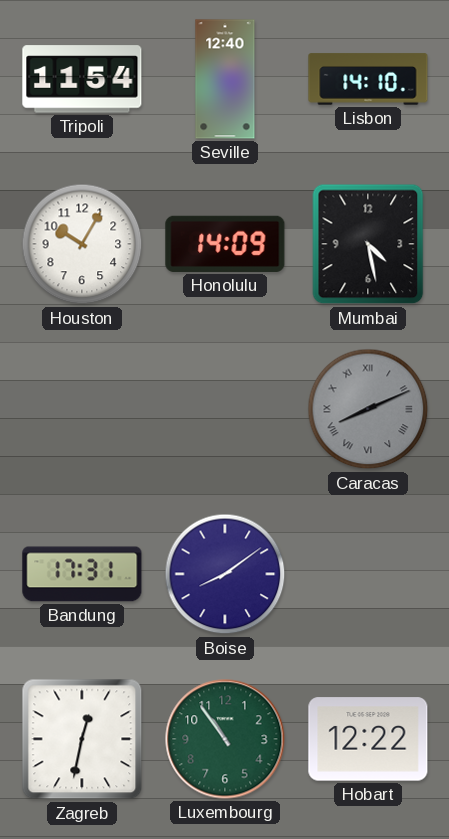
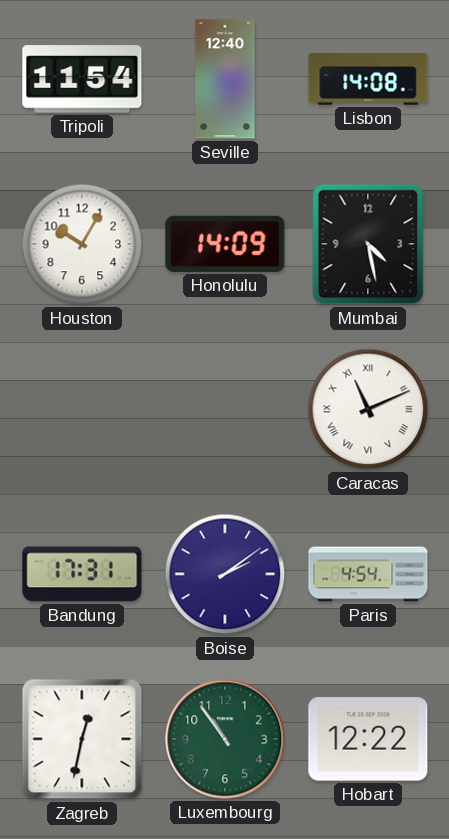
Lisbon: 14:10 -> 14:08
Caracas: 8:11 -> 11:11
Caracas dial: grey -> white
Boise: 8:09 -> 2:09
Paris: none -> 4:54
